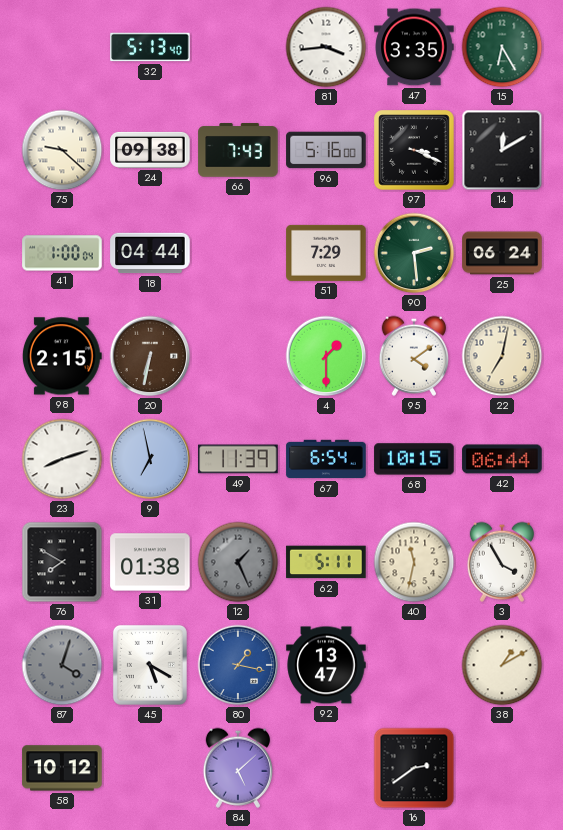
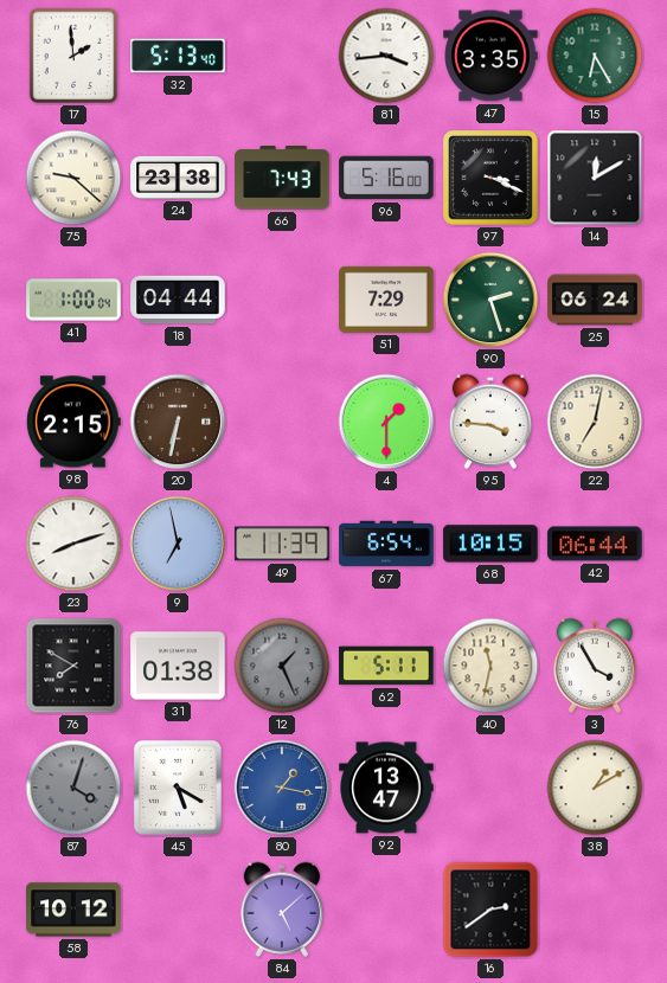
17: none -> 1:59
24: 09:38 -> 23:38
90: 2:29 -> 2:27
95: 4:09 -> 3:46
